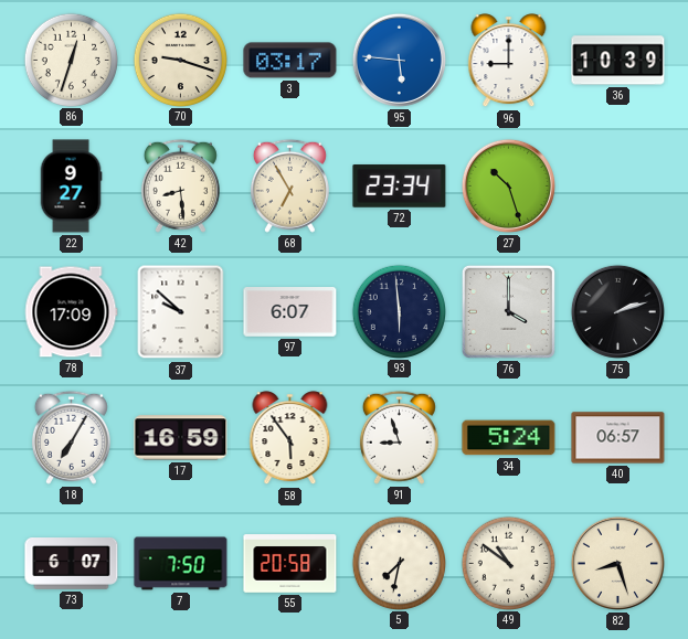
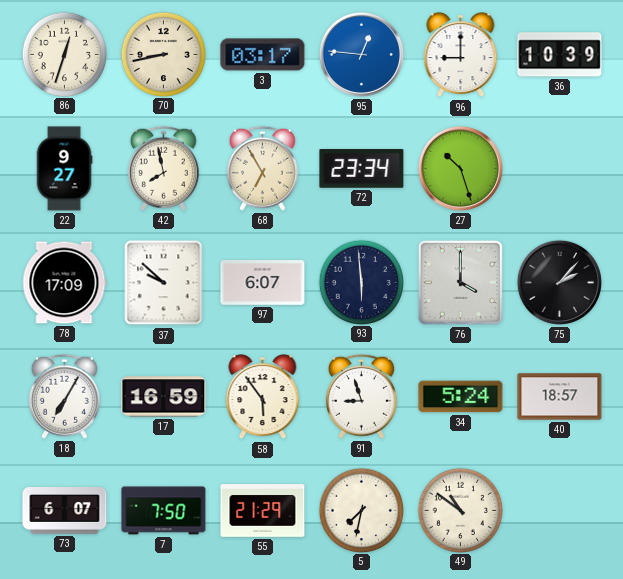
70: 9:18 -> 8:43
95: 5:46 -> 12:46
42: 8:29 -> 7:58
75: 2:12 -> 2:07
40: 06:57 -> 18:57
55: 20:58 -> 21:29
82: 8:27 -> none
